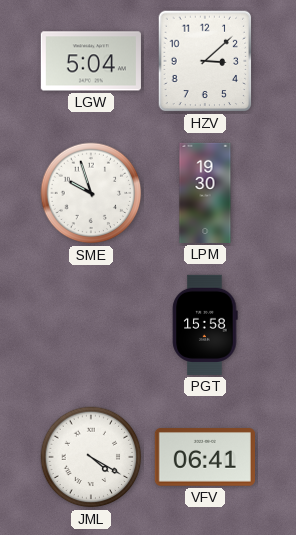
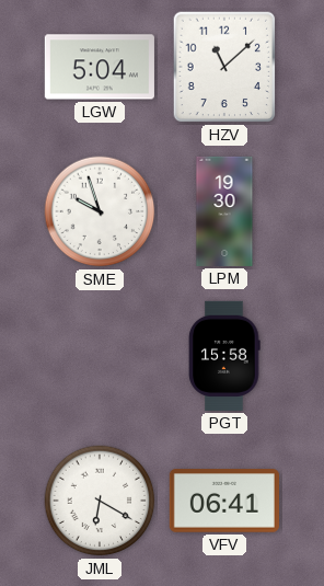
HZV: 3:08 -> 11:08
JML: 4:20 -> 6:20
